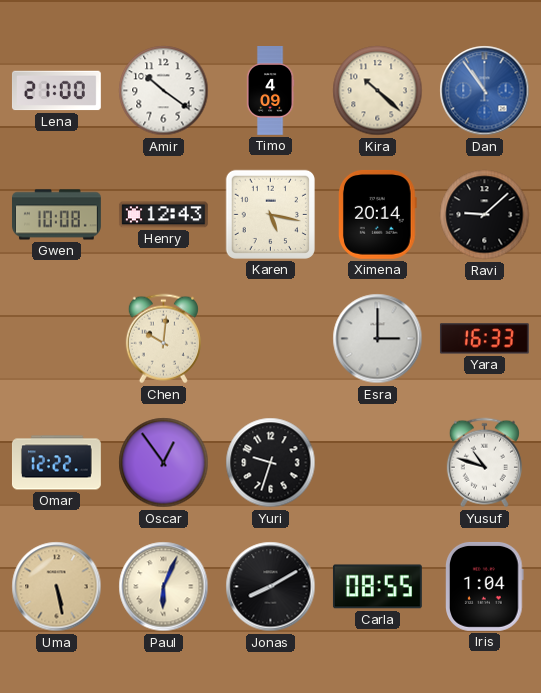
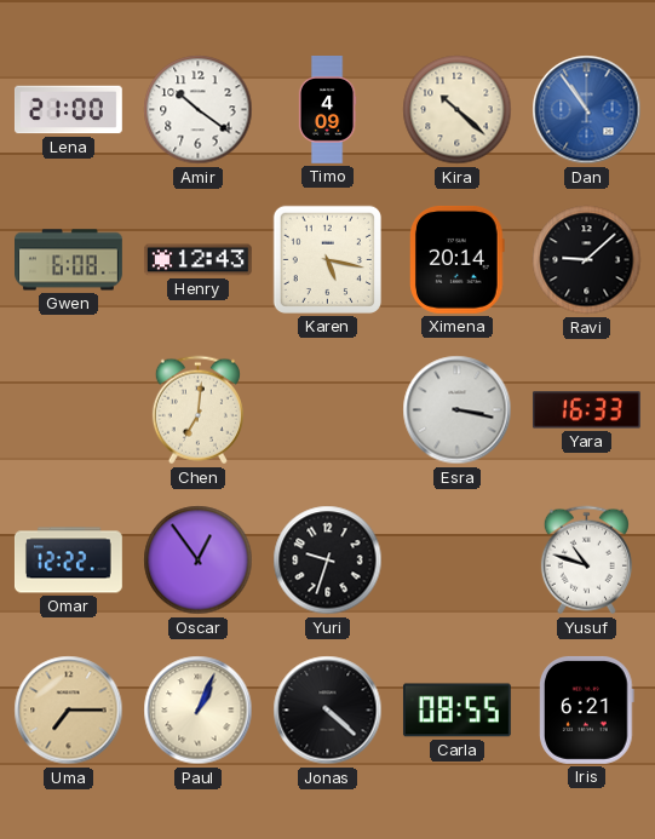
Gwen: 10:08 -> 6:08
Chen: 10:01 -> 7:01
Esra: 3:00 -> 3:17
Uma: 5:28 -> 7:15
Paul: 6:04 -> 1:04
Jonas: 8:10 -> 4:22
Iris: 1:04 -> 6:21
